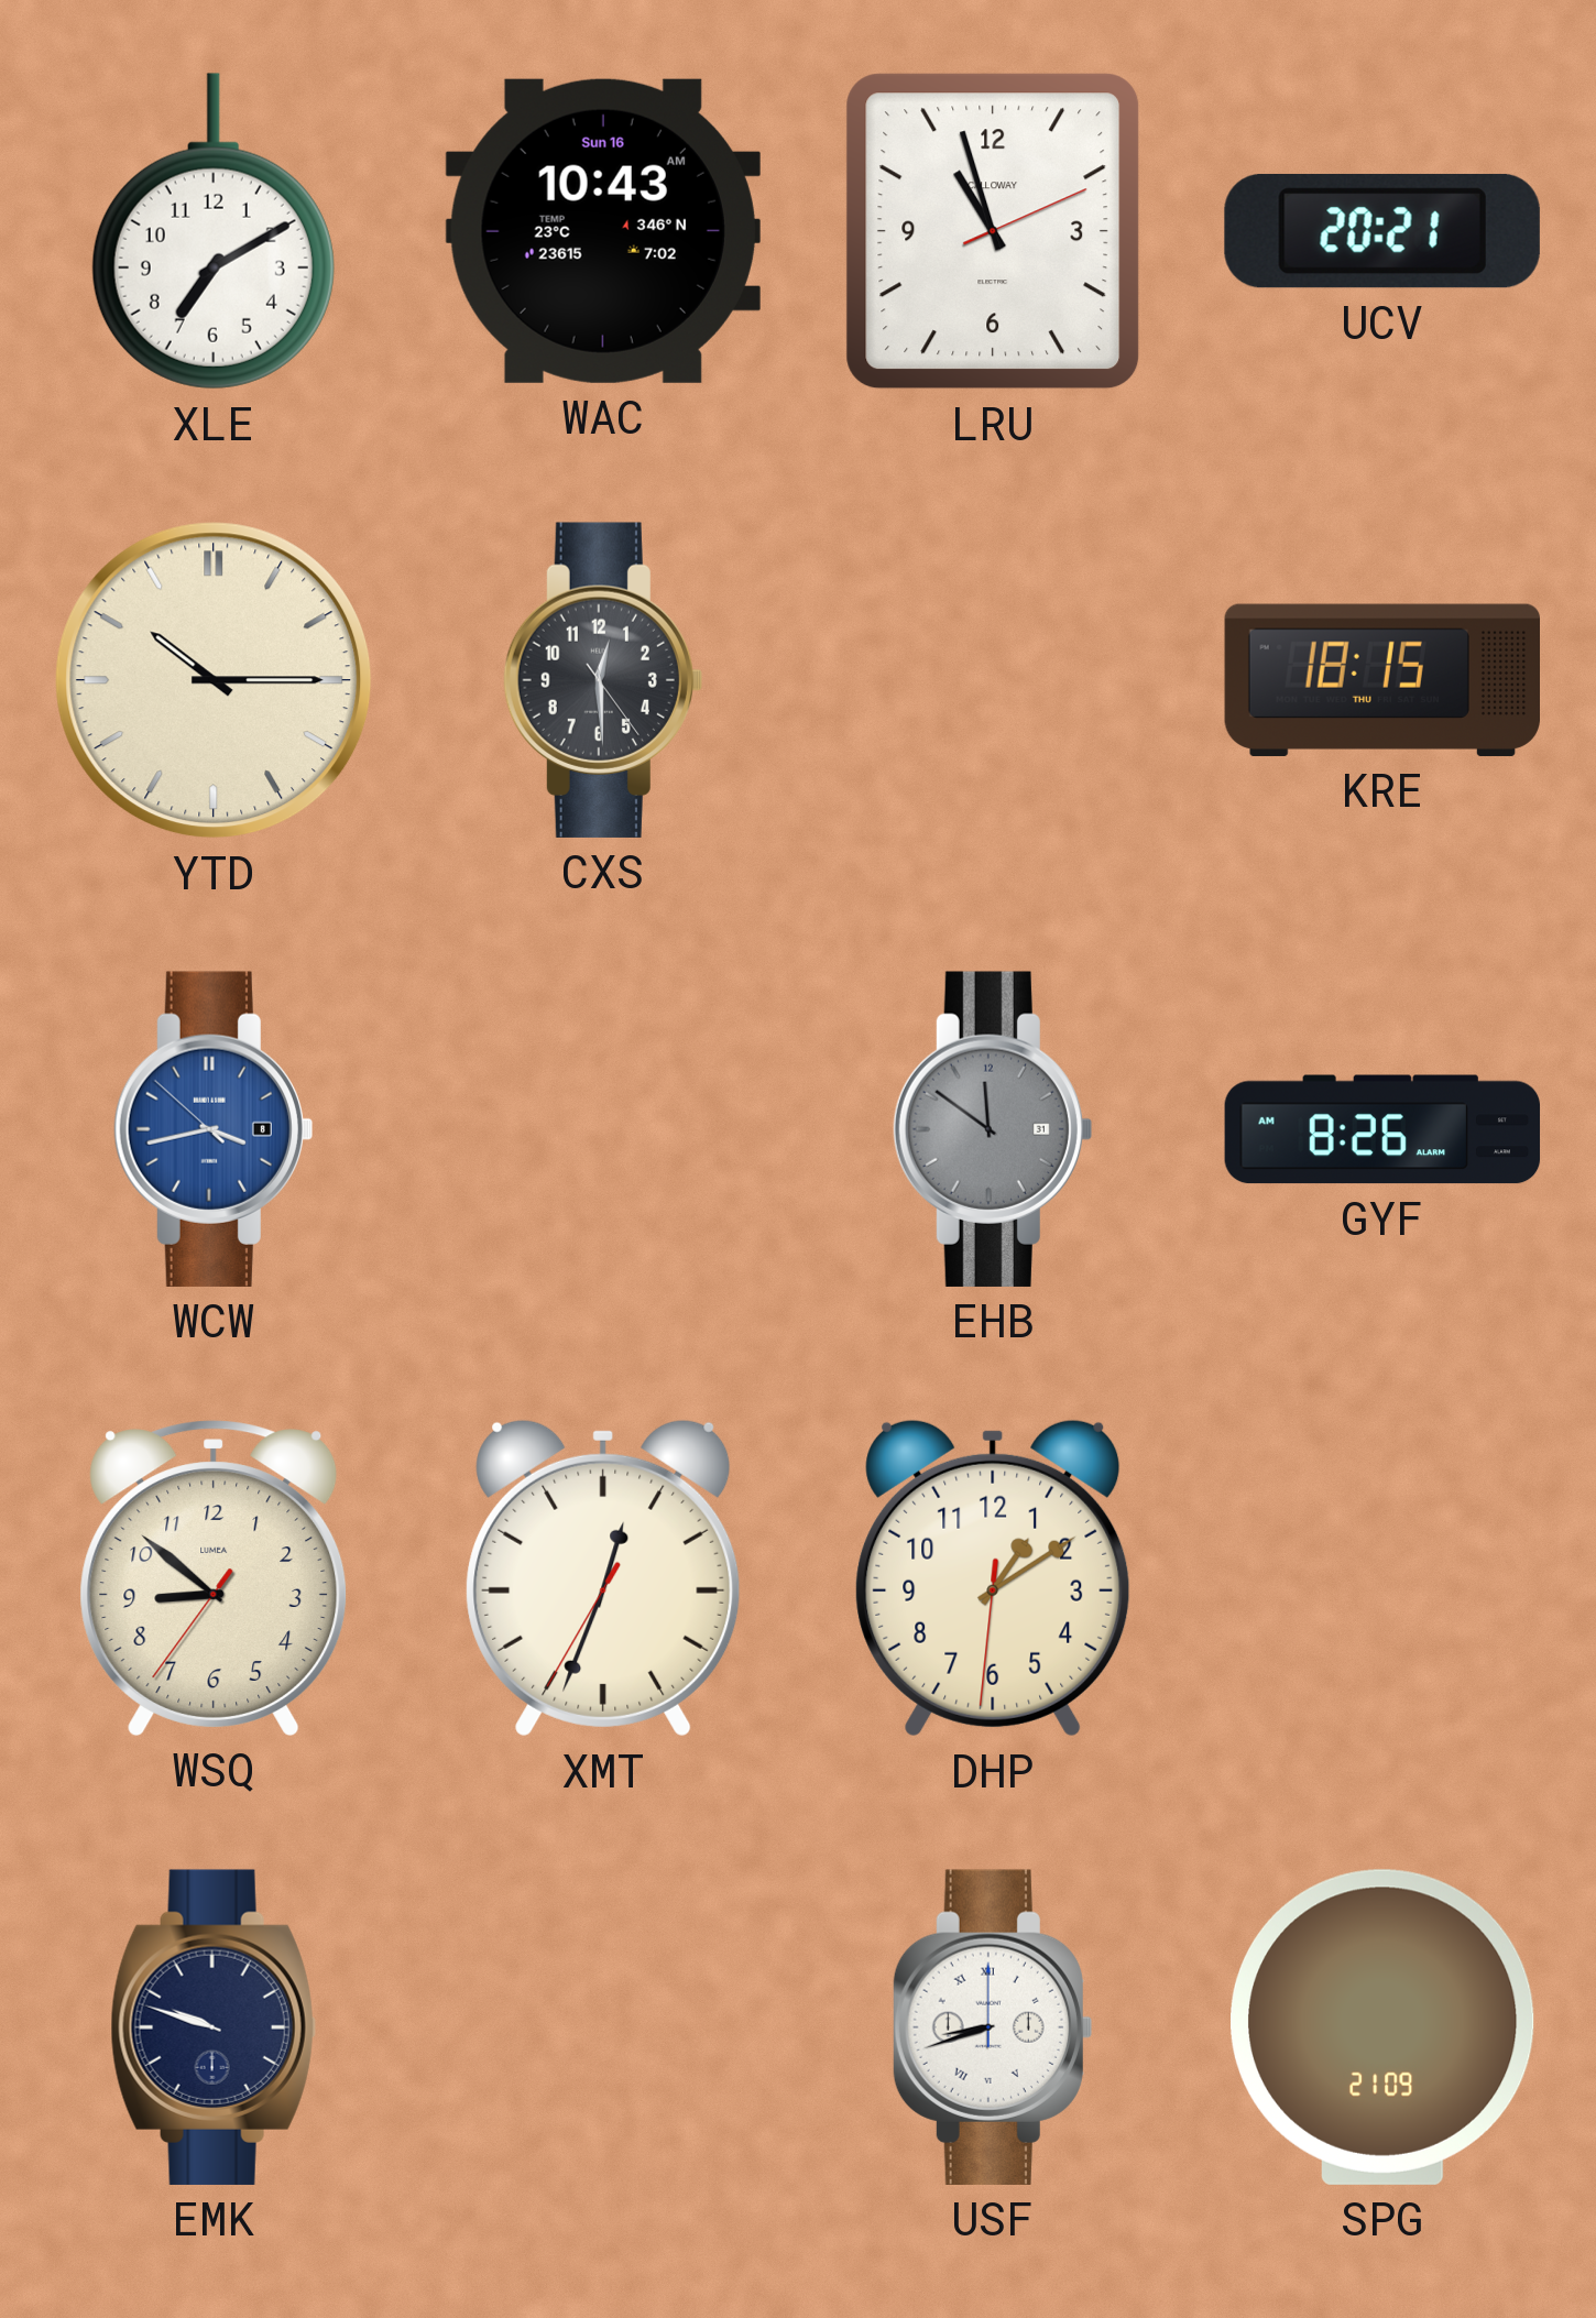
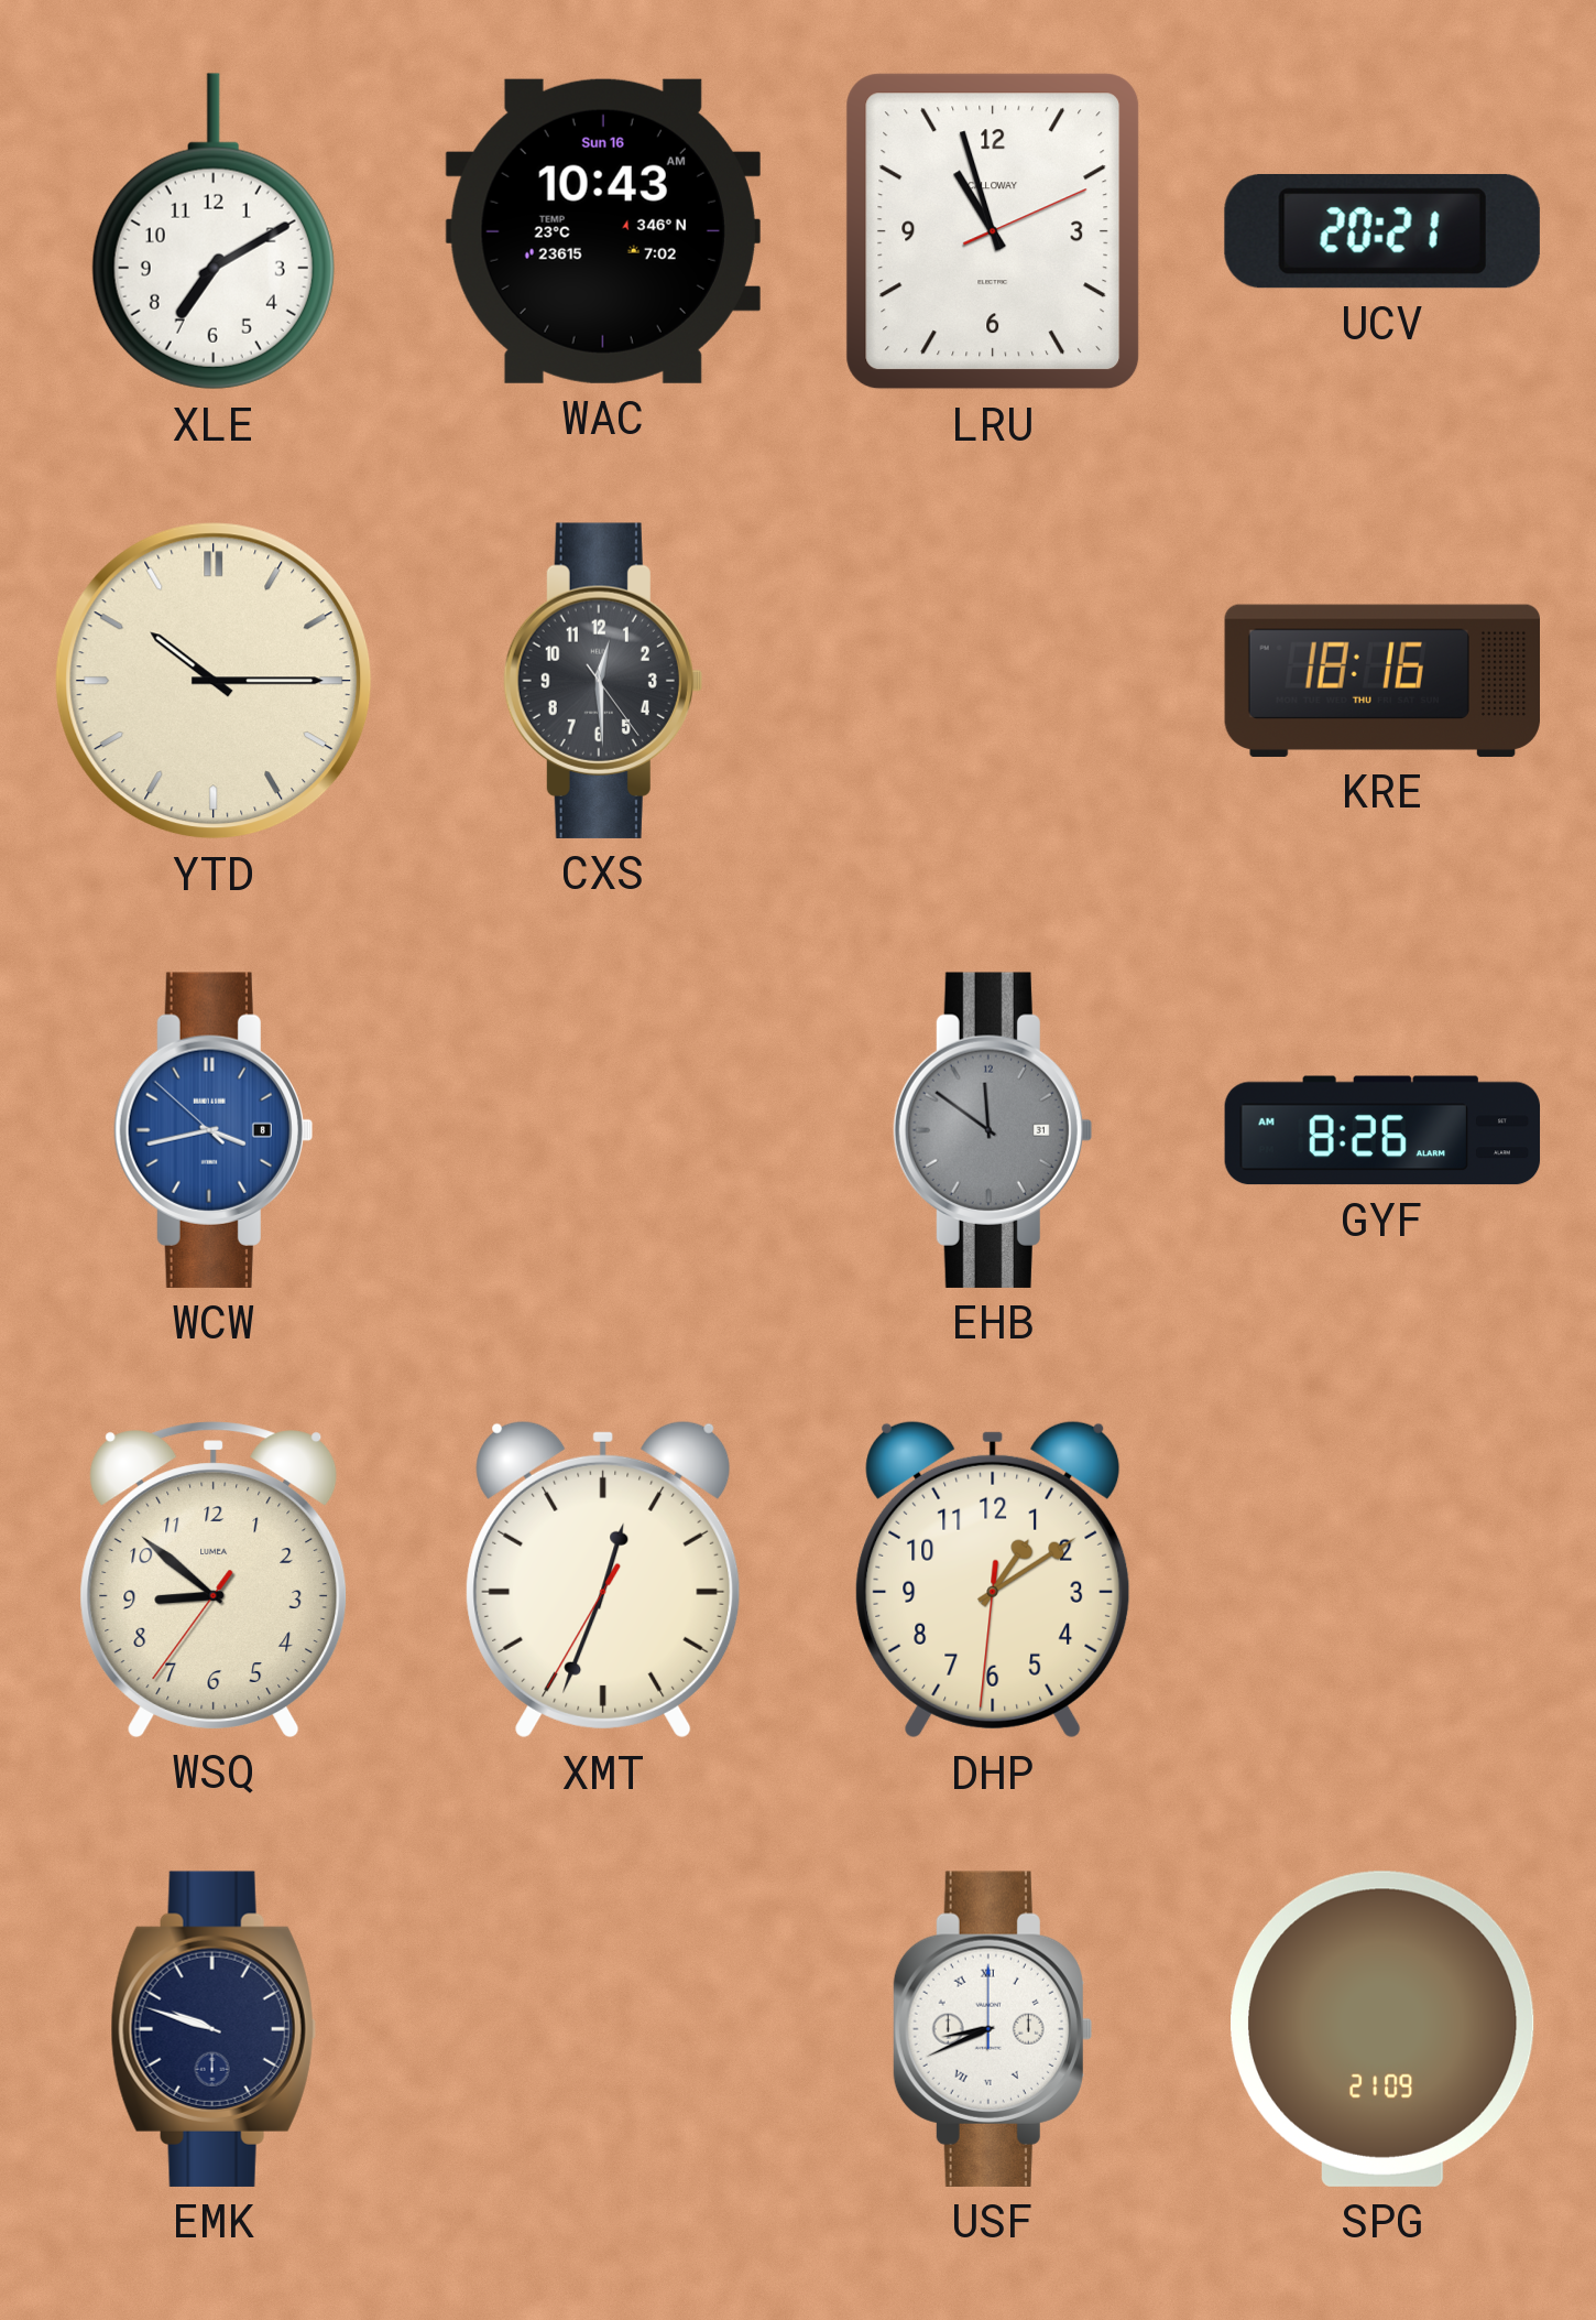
KRE: 18:15 -> 18:16
USF: 8:42 -> 8:41
